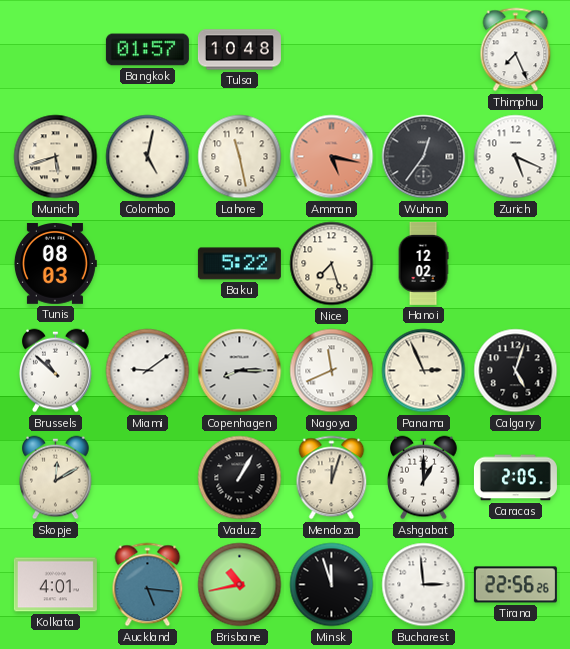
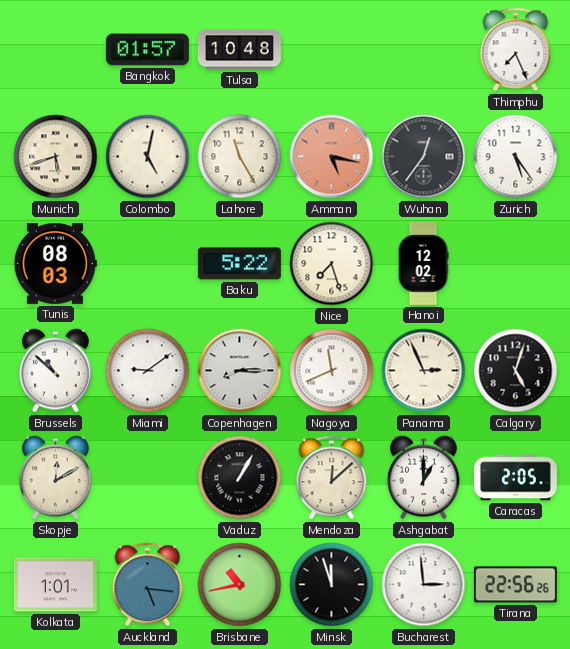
Lahore: 11:28 -> 11:25
Zurich: 5:19 -> 5:24
Mendoza: 12:03 -> 12:08
Kolkata: 4:01 -> 1:01
